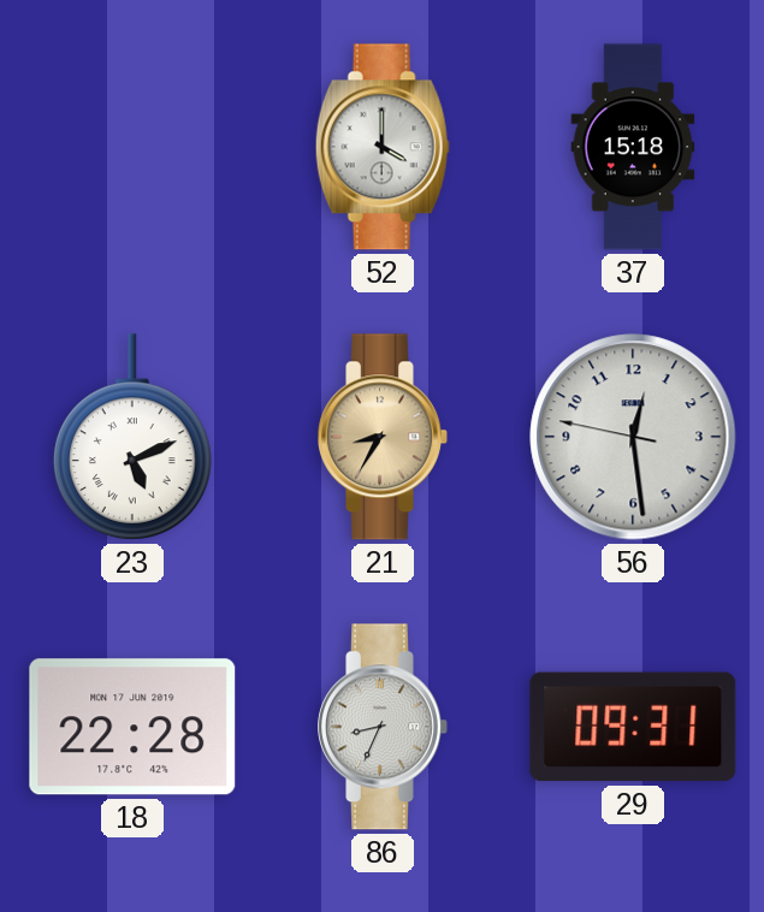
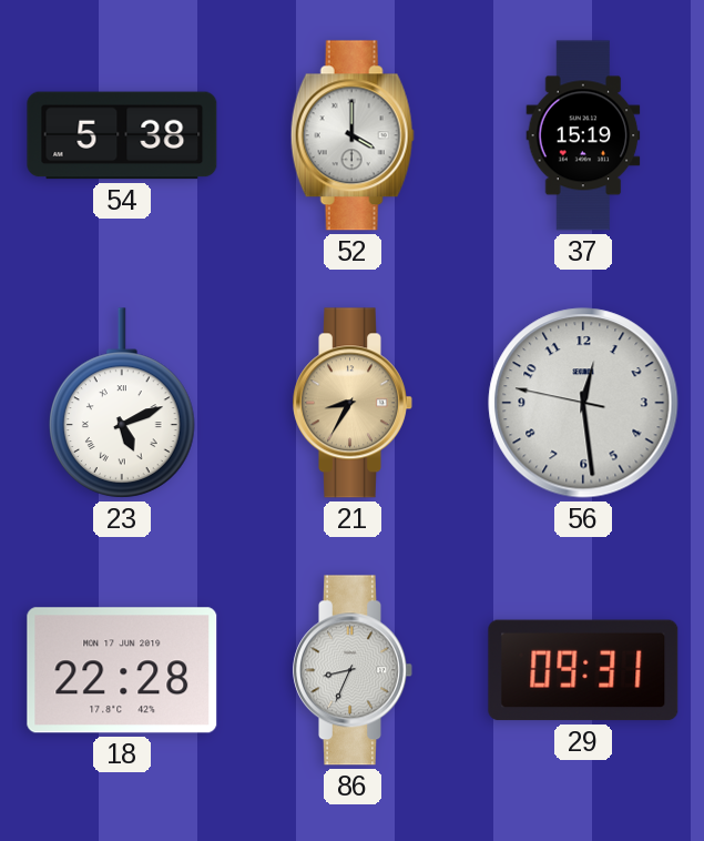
54: none -> 5:38
37: 15:18 -> 15:19
